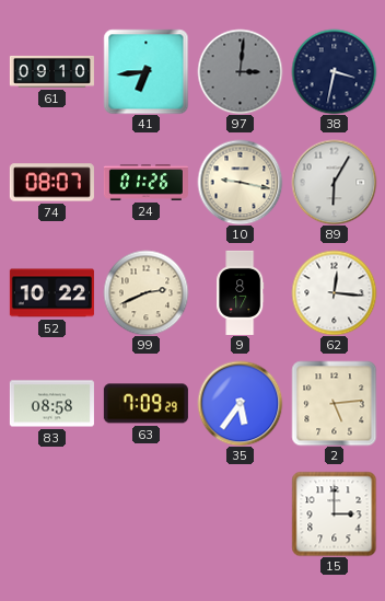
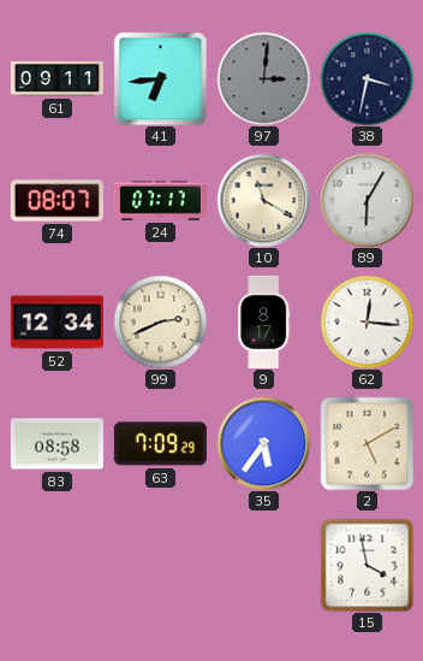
61: 09:10 -> 09:11
24: 01:26 -> 07:17
10: 9:17 -> 11:20
52: 10:22 -> 12:34
2: 5:14 -> 5:10
15: 3:00 -> 3:58
